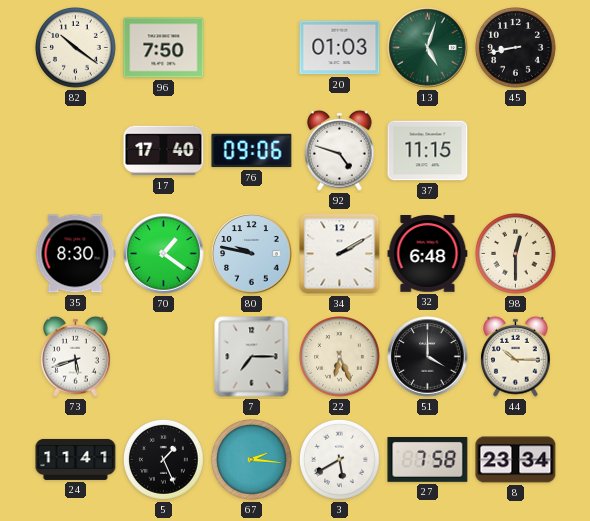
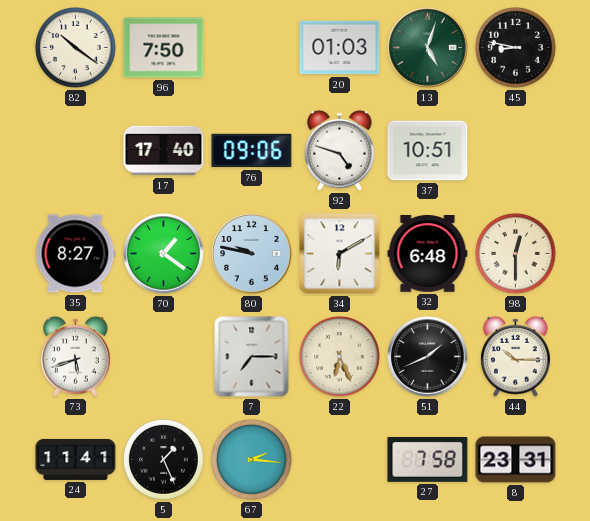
45: 8:43 -> 8:47
37: 11:15 -> 10:51
35: 8:30 -> 8:27
34: 2:10 -> 6:10
51: 4:00 -> 1:41
3: 5:40 -> none
8: 23:34 -> 23:31
